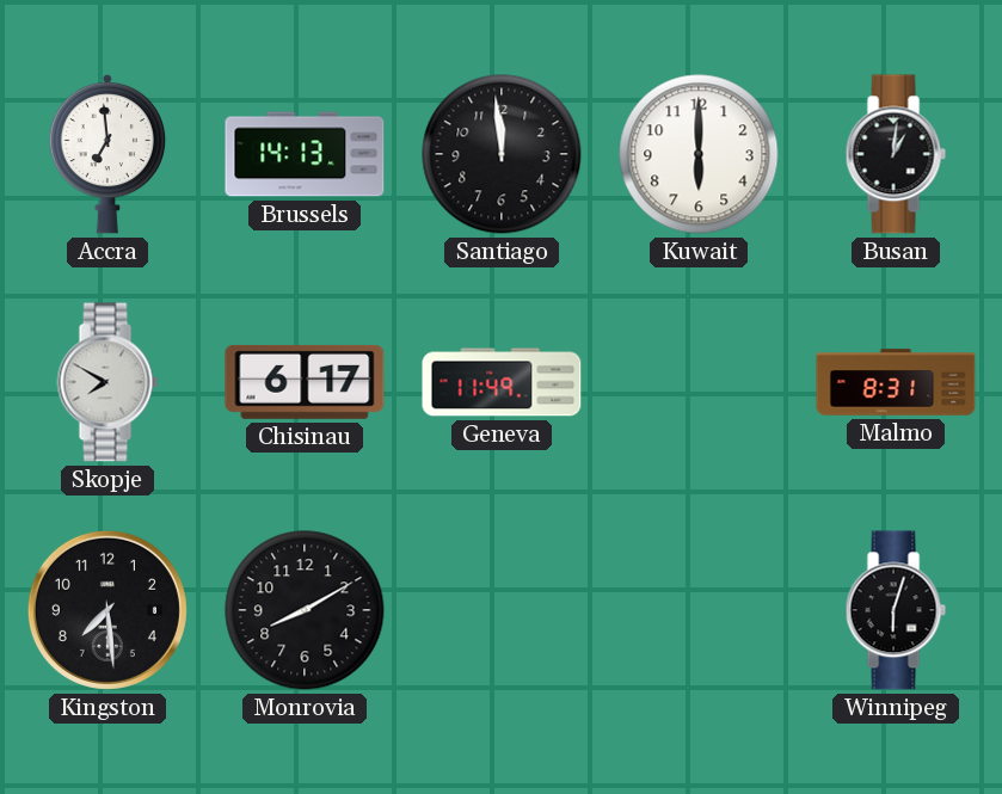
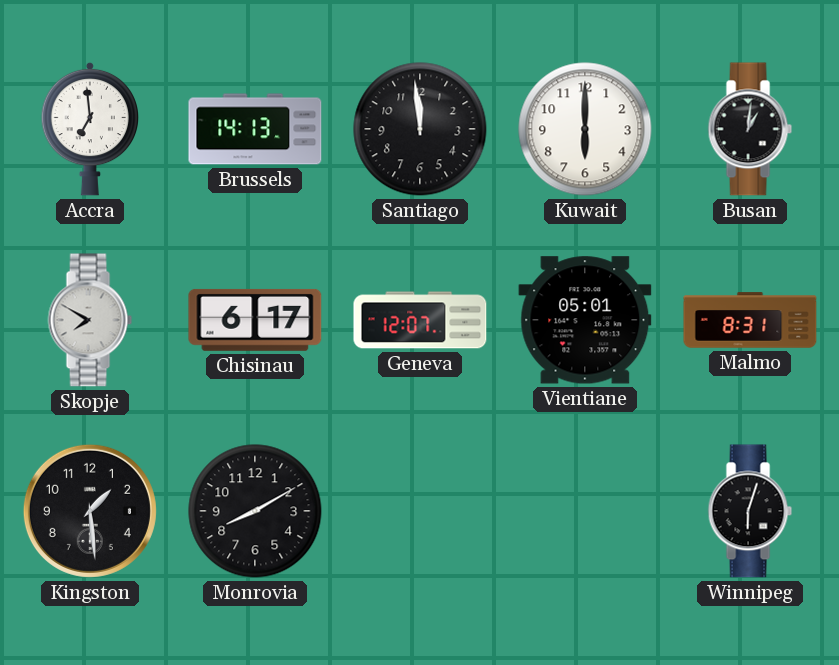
Geneva: 11:49 -> 12:07
Vientiane: none -> 05:01
Kingston: 7:29 -> 1:29
